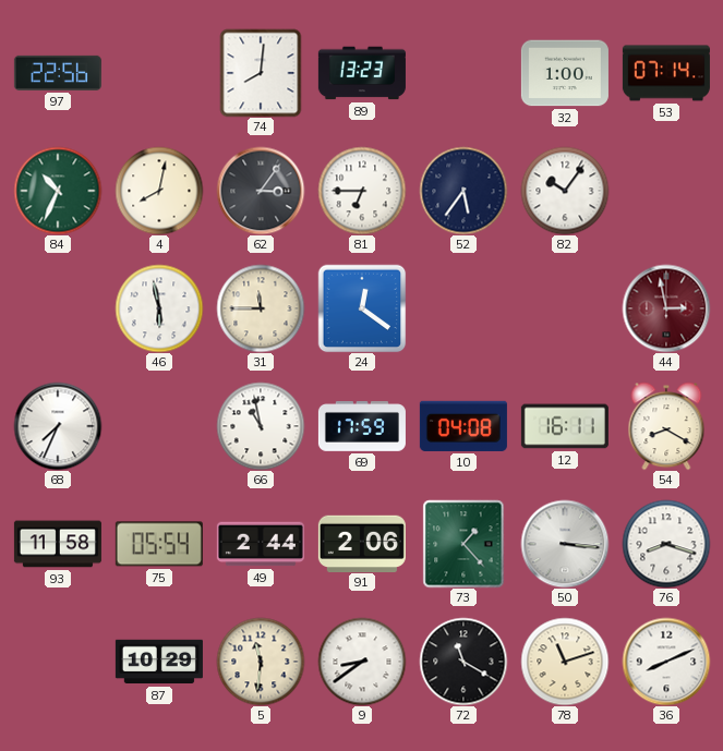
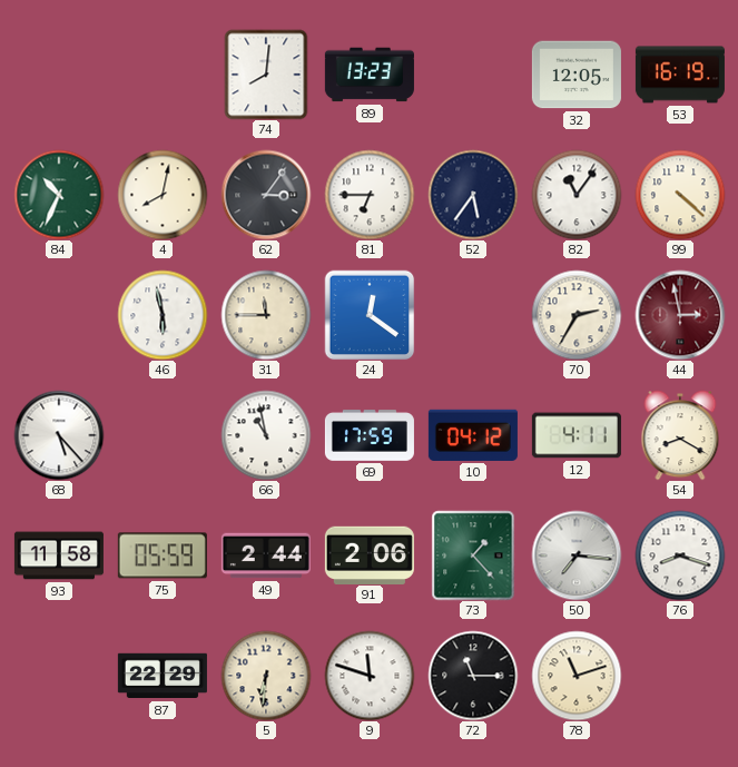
97: 22:56 -> none
32: 1:00 -> 12:05
53: 07:14 -> 16:19
82: 10:06 -> 11:06
99: none -> 4:22
70: none -> 2:35
68: 7:34 -> 5:23
10: 04:08 -> 04:12
12: 16:11 -> 4:11
75: 05:54 -> 05:59
50: 3:16 -> 7:16
87: 10:29 -> 22:29
5: 11:31 -> 6:31
9: 8:39 -> 11:48
72: 11:20 -> 11:15
36: 8:11 -> none
